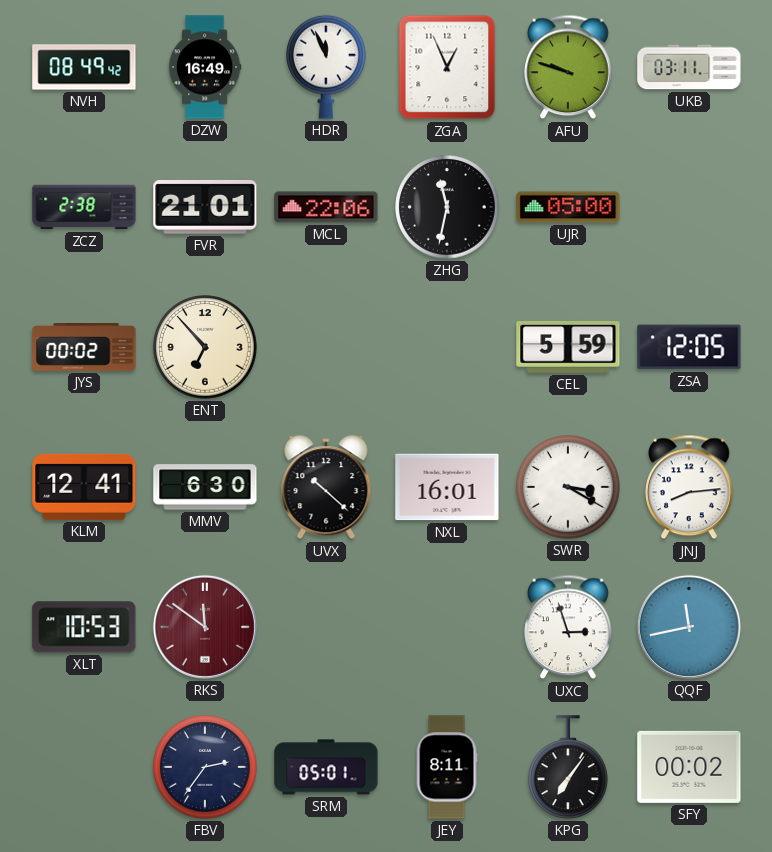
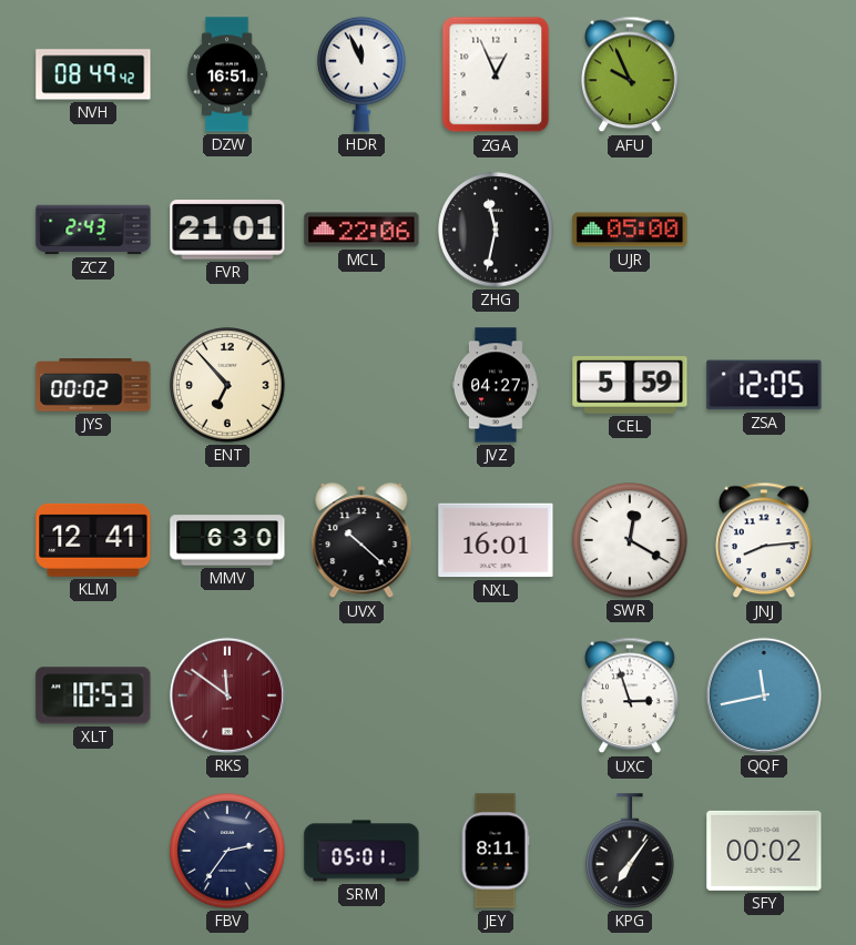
DZW: 16:49 -> 16:51
AFU: 9:48 -> 9:56
UKB: 03:11 -> none
ZCZ: 2:38 -> 2:43
JVZ: none -> 04:27
SWR: 3:20 -> 12:20
